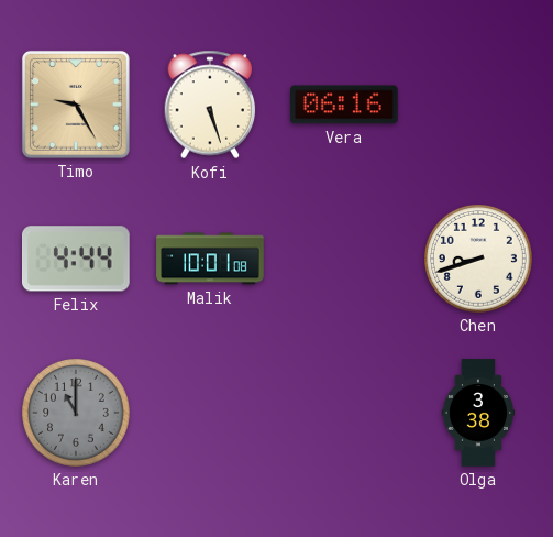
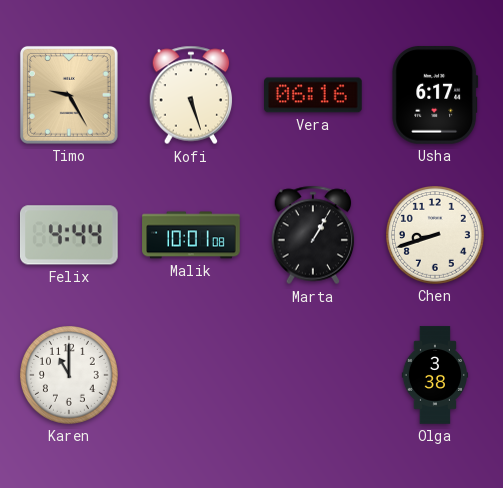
Usha: none -> 6:17
Marta: none -> 1:05
Karen dial: grey -> white
